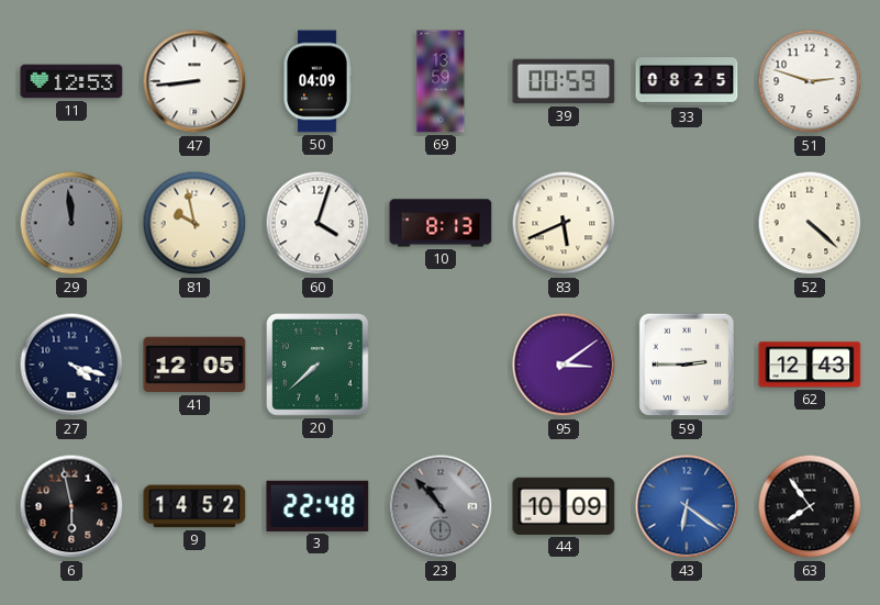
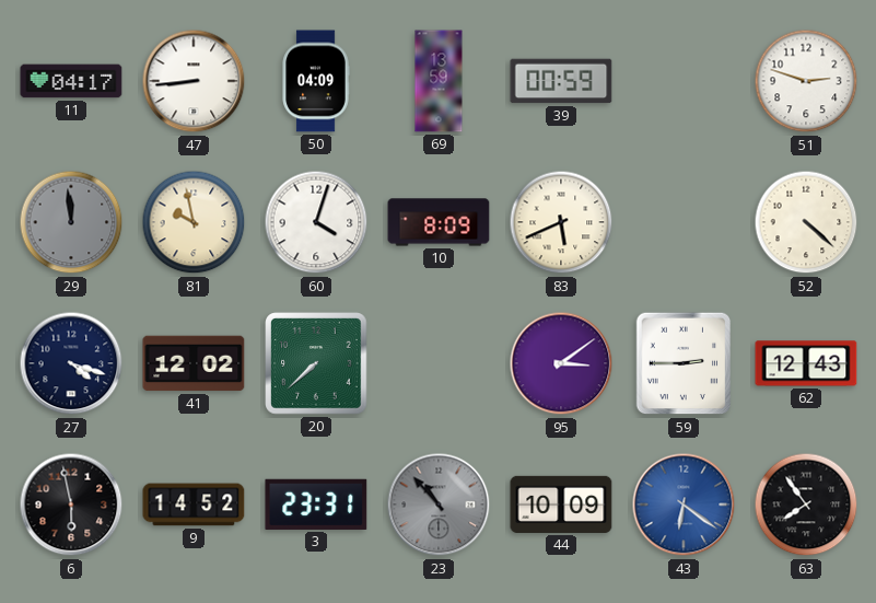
11: 12:53 -> 04:17
33: 08:25 -> none
10: 8:13 -> 8:09
41: 12:05 -> 12:02
3: 22:48 -> 23:31
